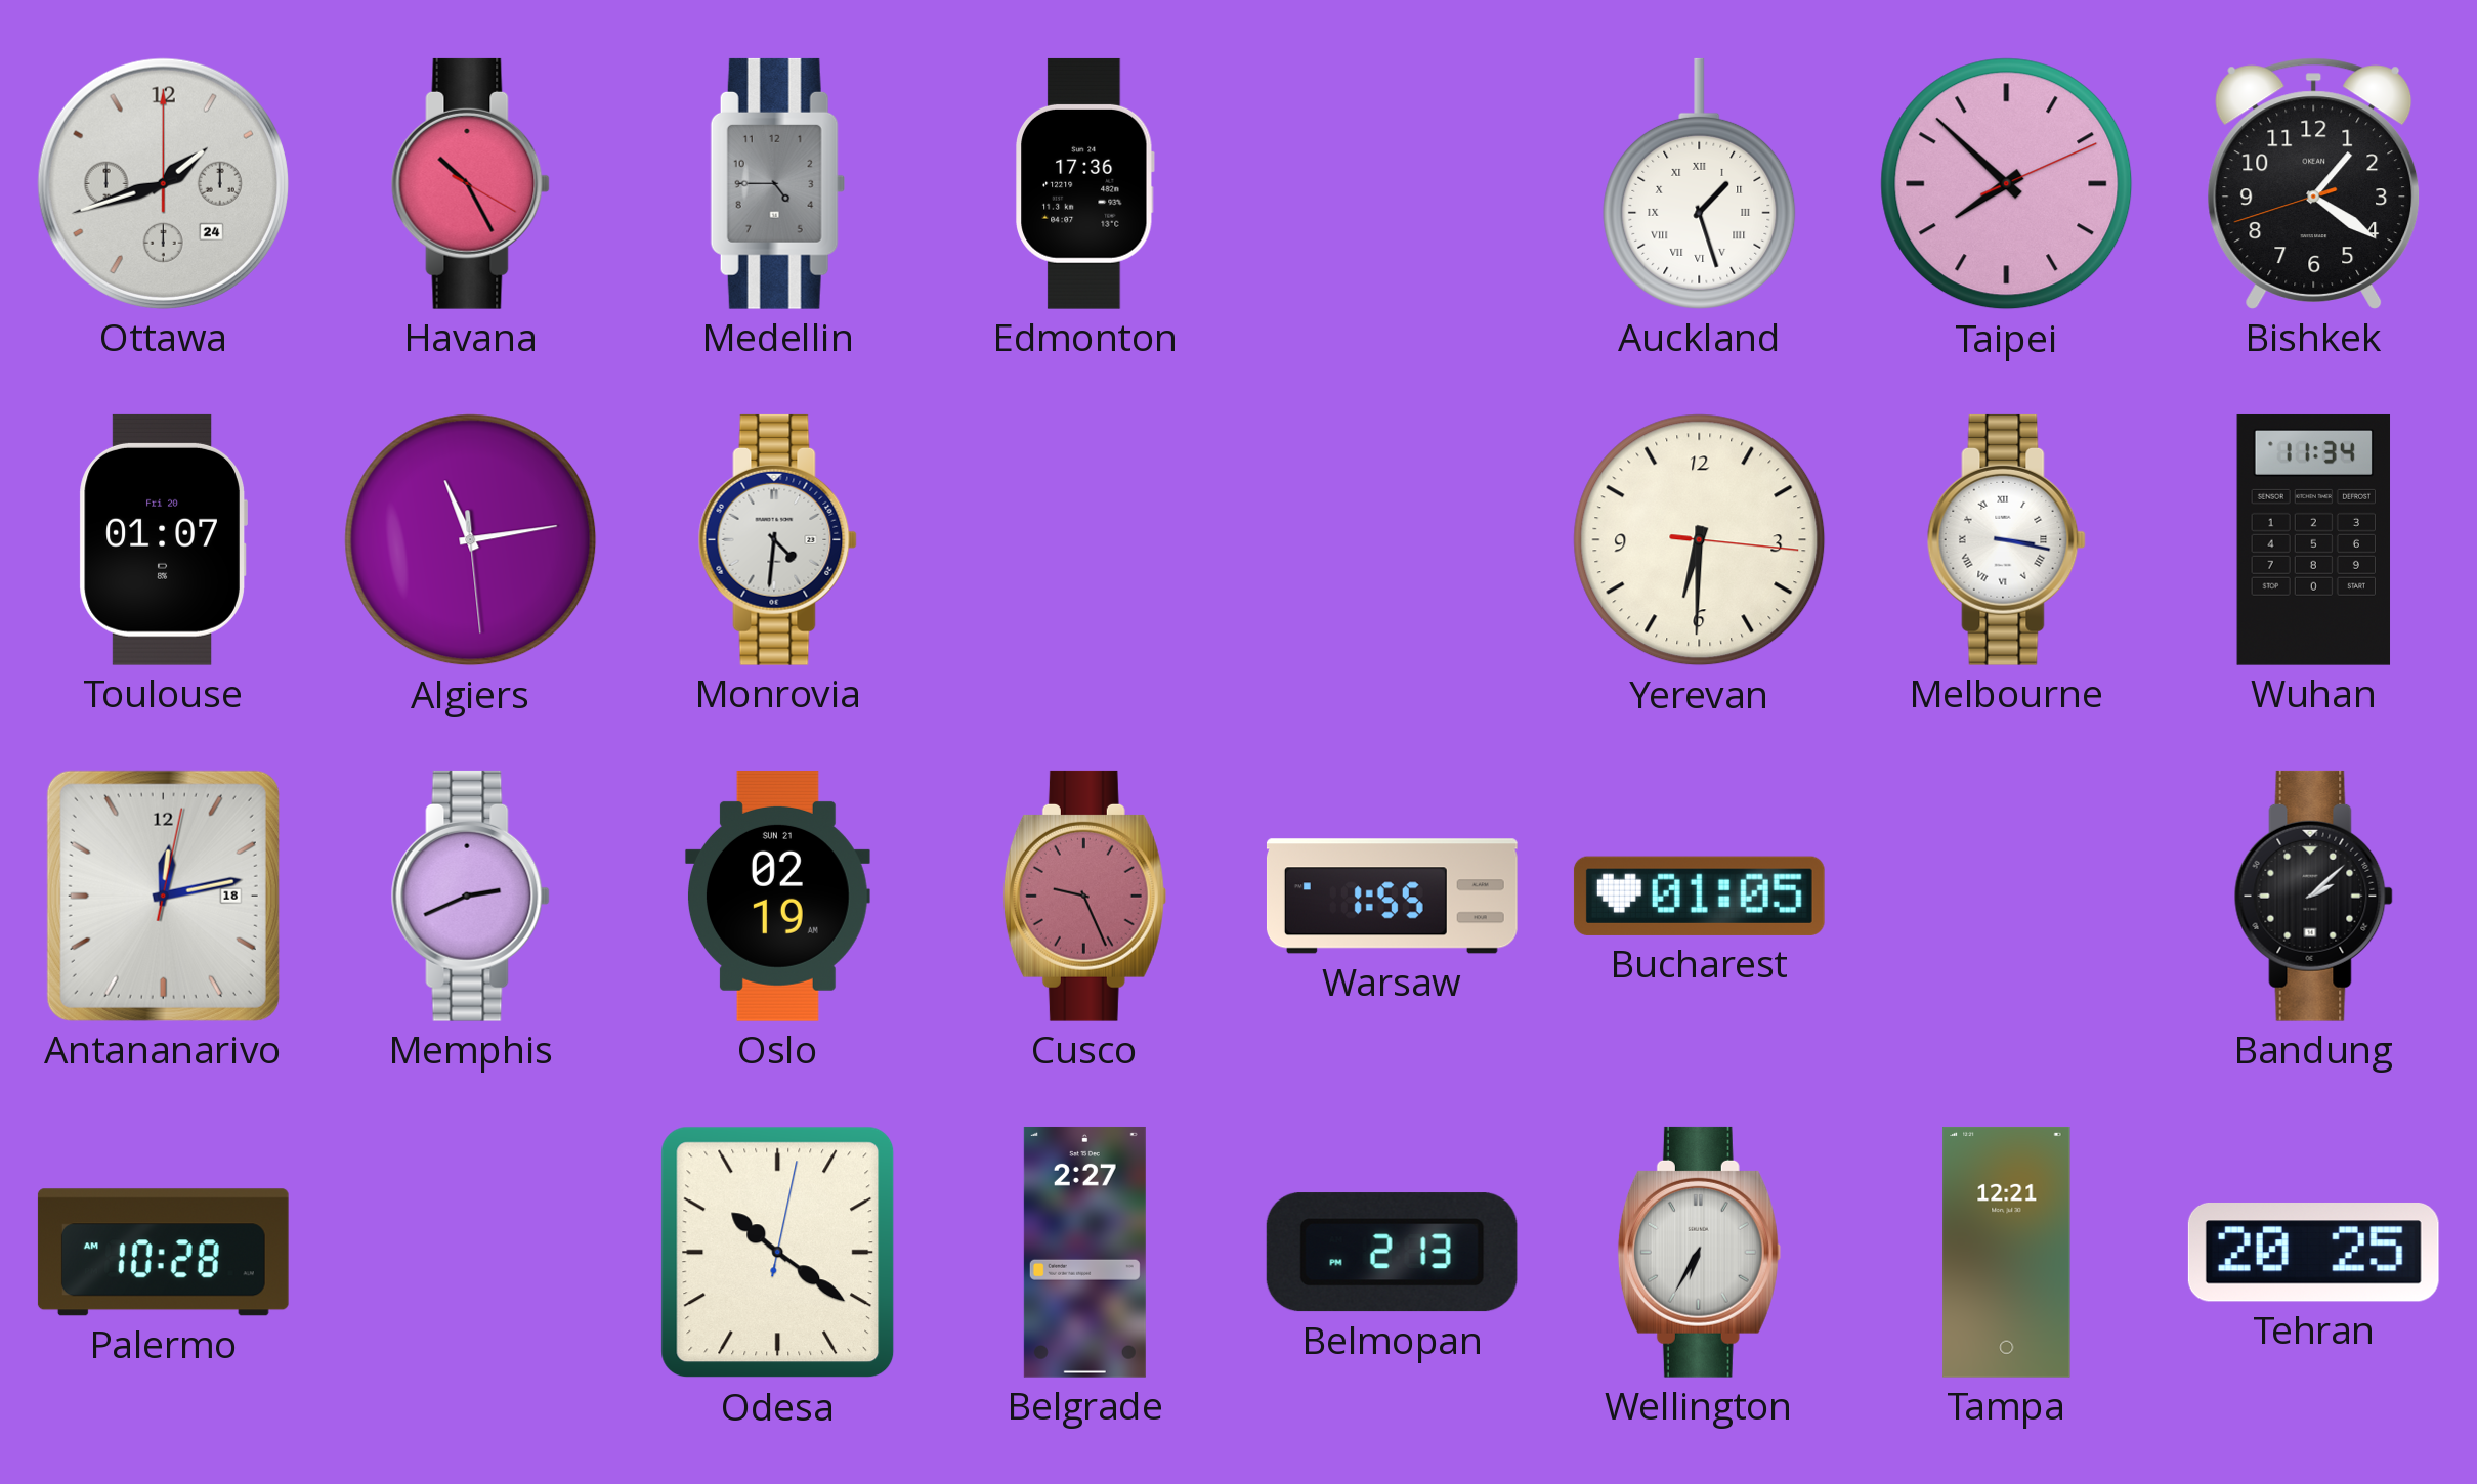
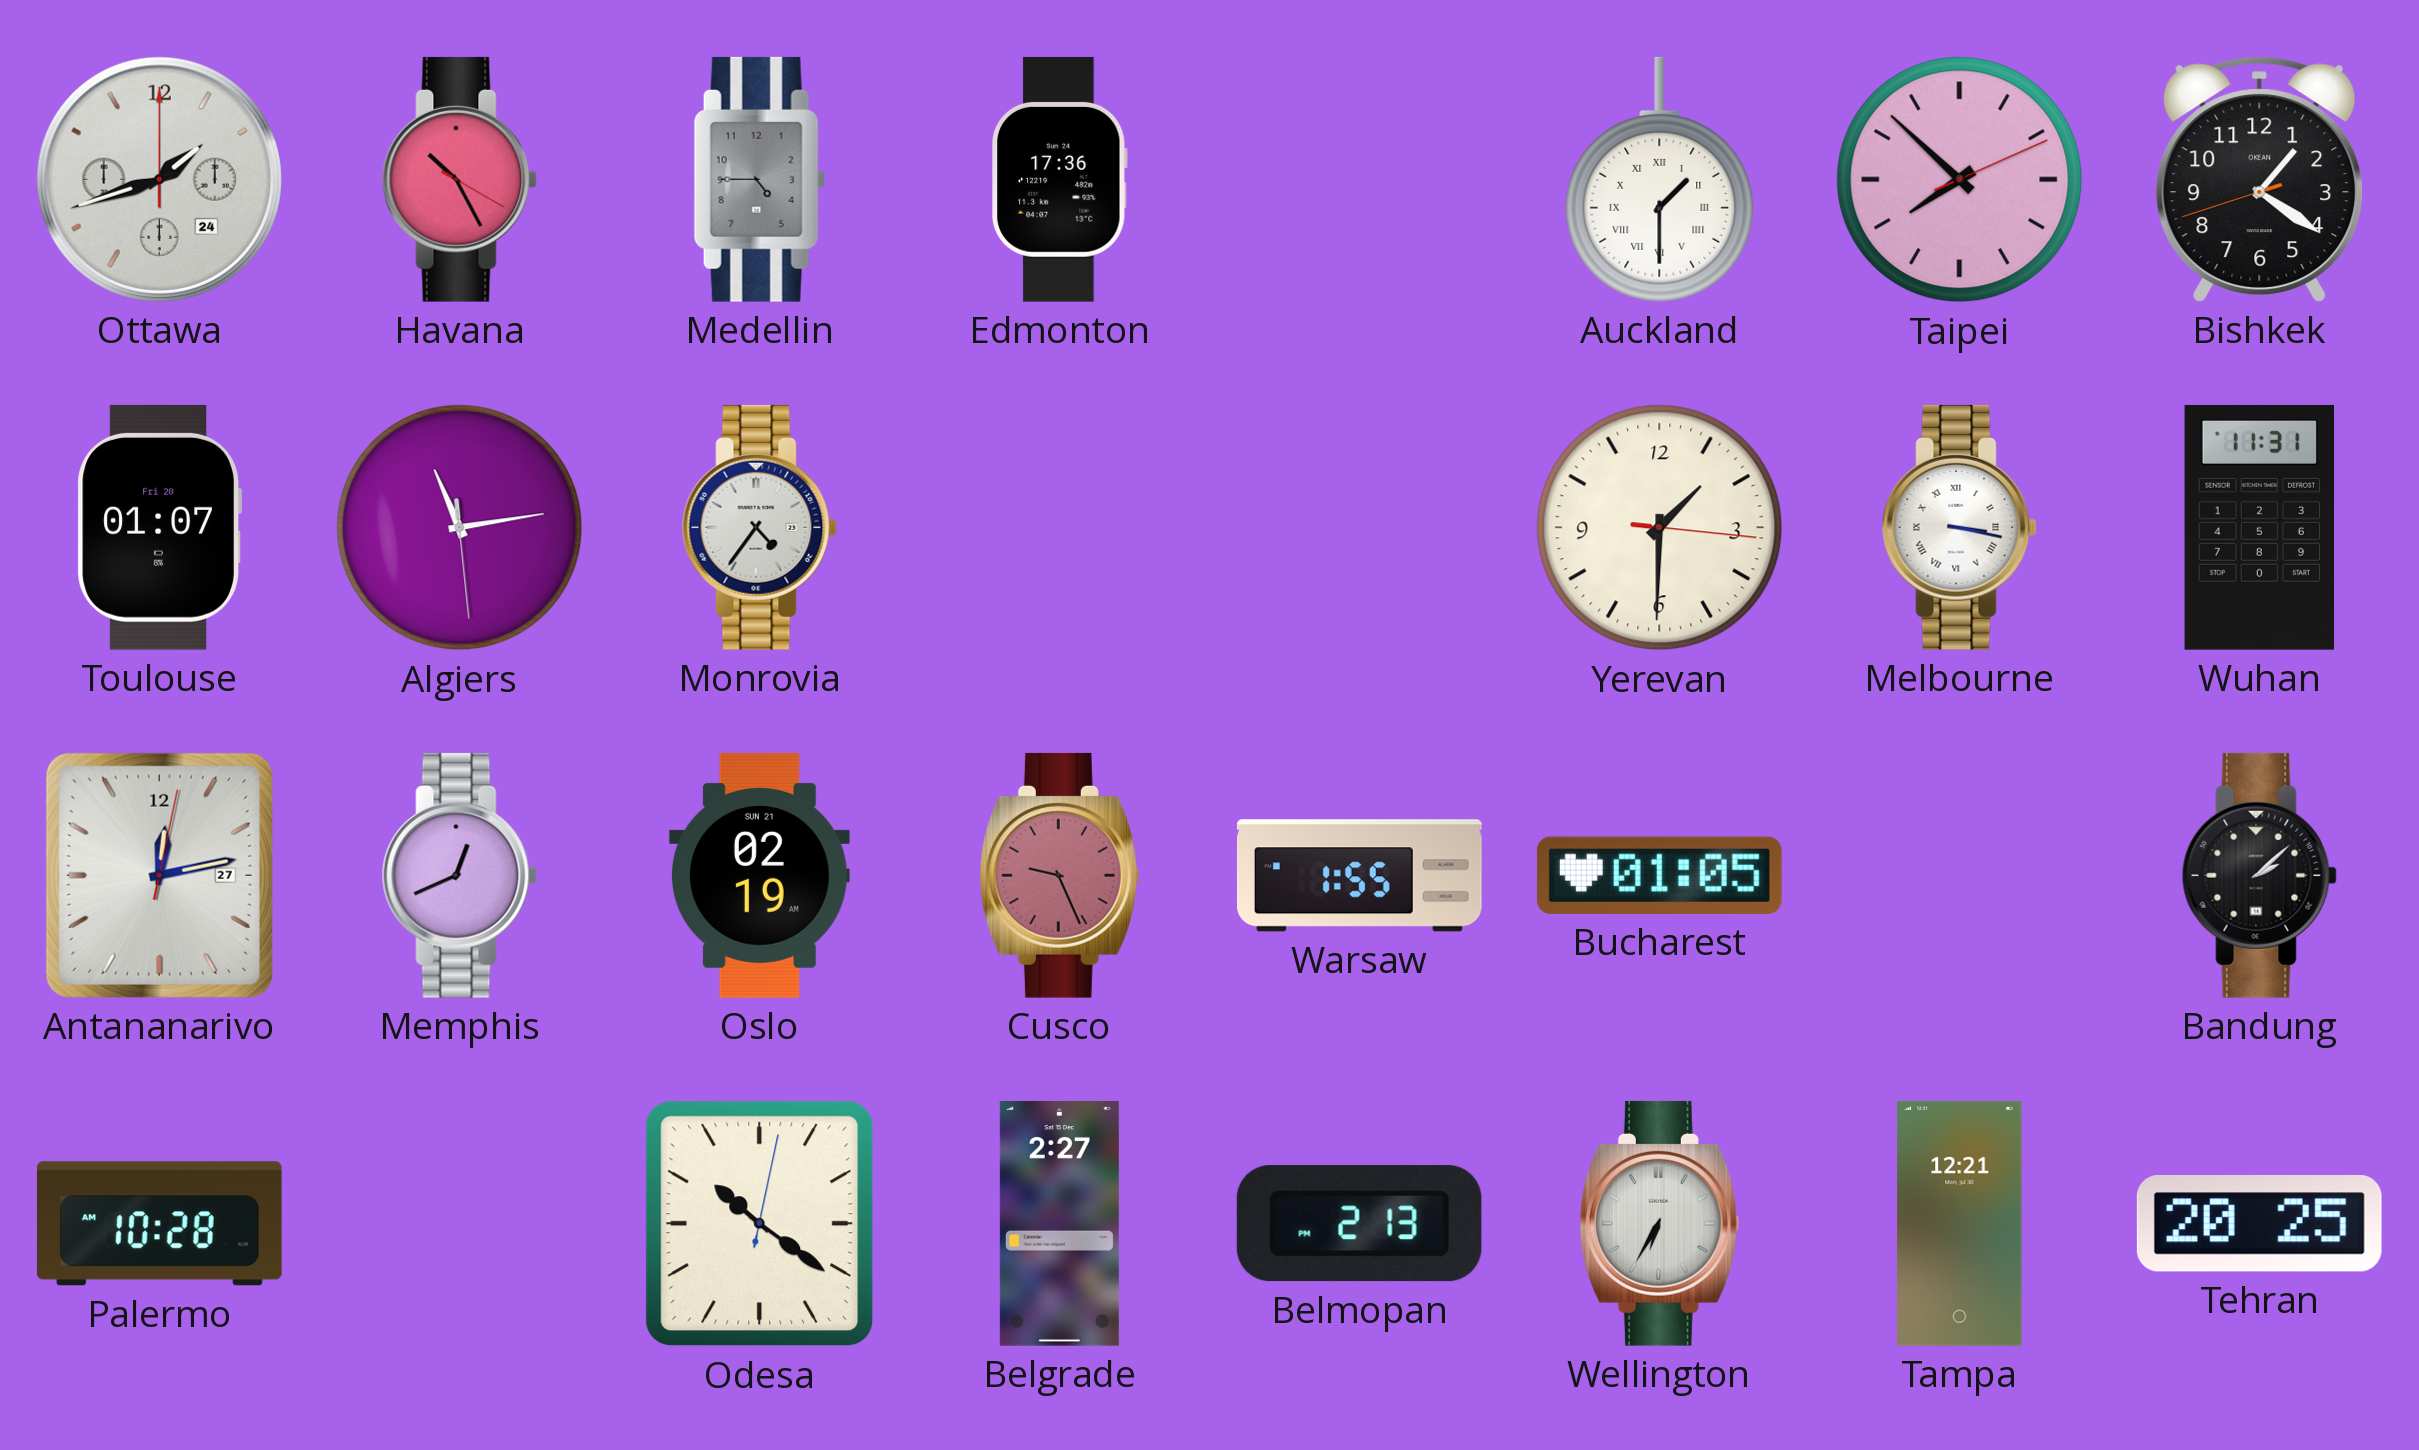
Auckland: 1:27 -> 1:30
Monrovia: 4:31 -> 4:36
Yerevan: 6:30 -> 1:30
Wuhan: 11:34 -> 11:31
Antananarivo date: 18 -> 27
Memphis: 2:41 -> 12:41
